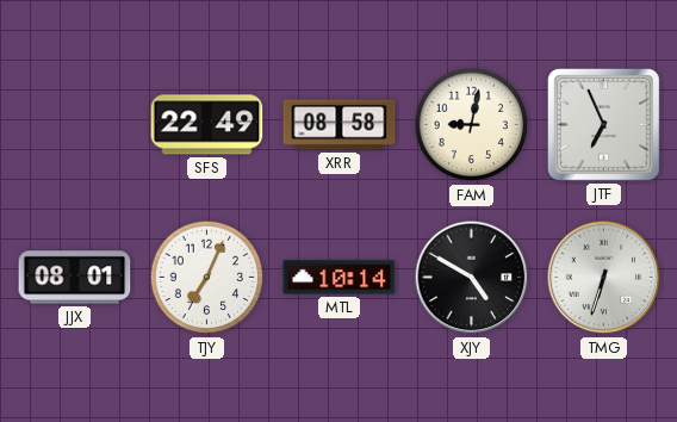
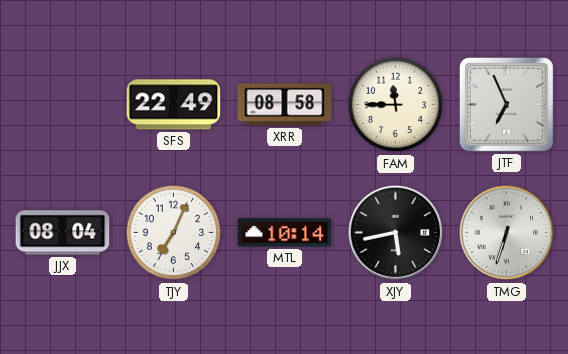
FAM: 9:02 -> 11:45
JJX: 08:01 -> 08:04
XJY: 4:50 -> 5:43
